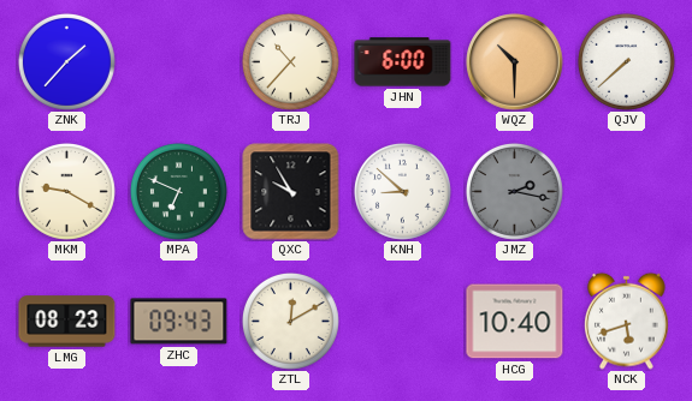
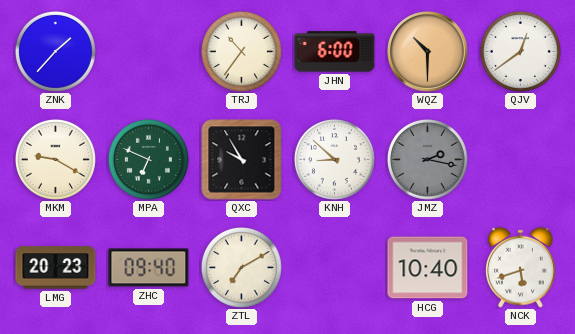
TRJ: 10:37 -> 10:36
QJV: 7:38 -> 12:39
LMG: 08:23 -> 20:23
ZHC: 09:43 -> 09:40
ZTL: 12:10 -> 7:10
